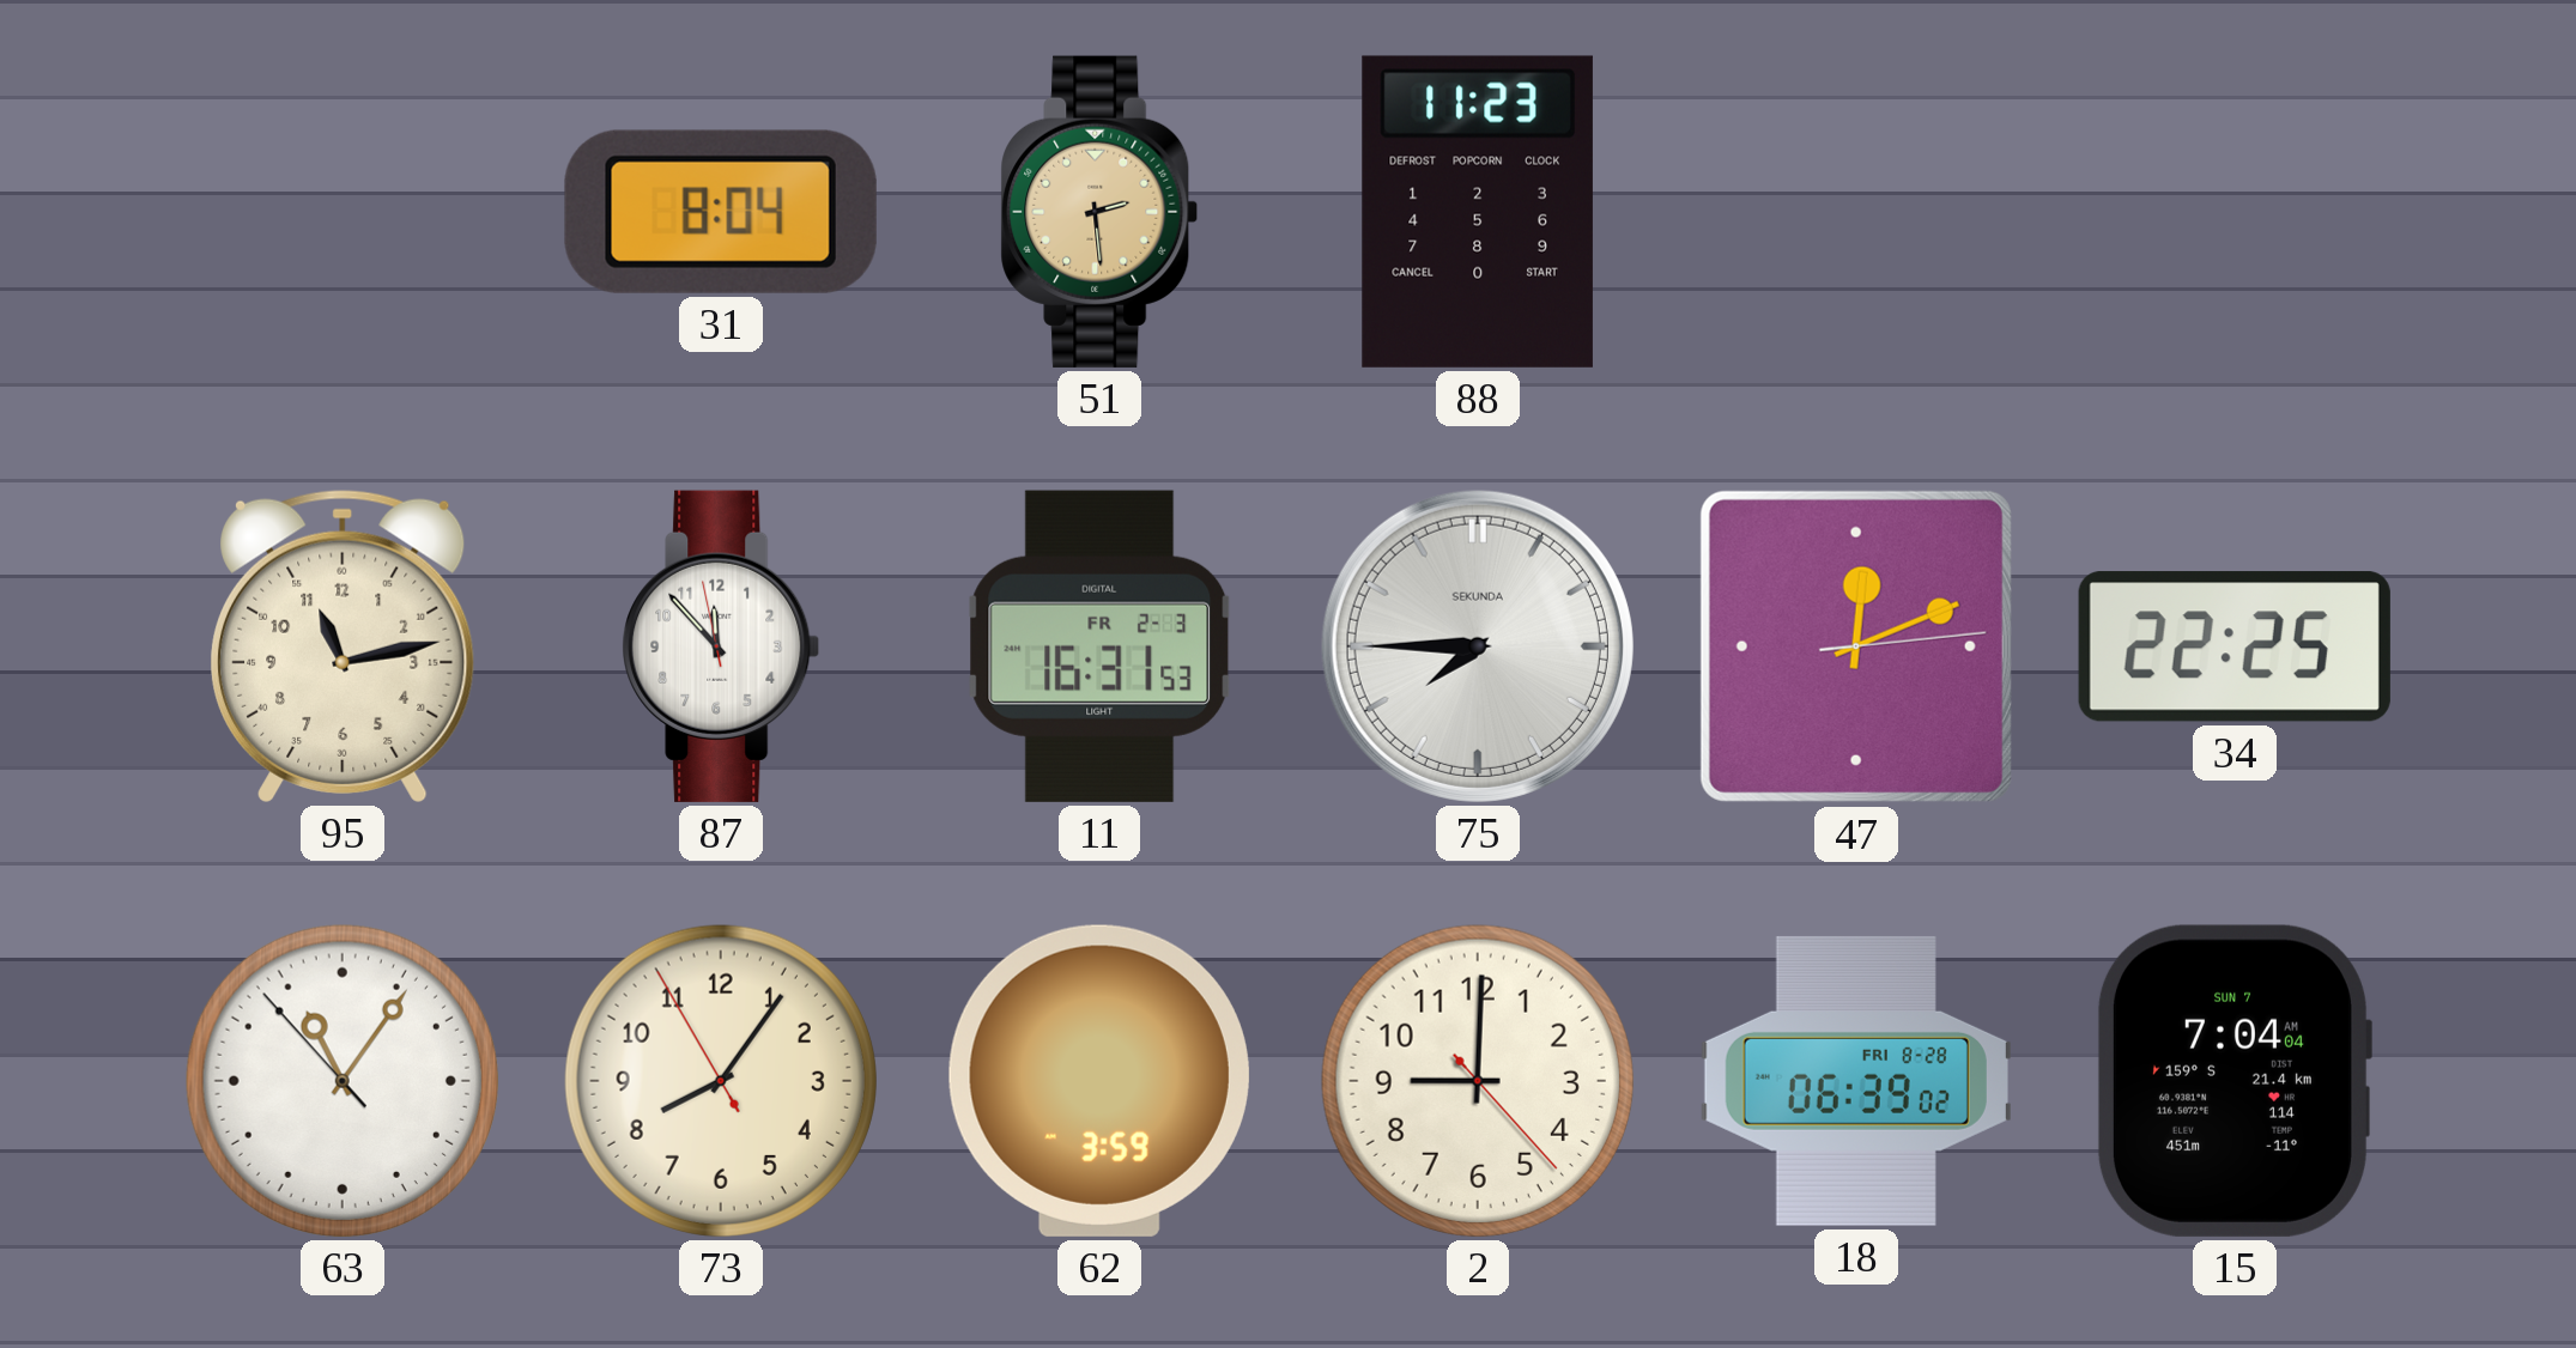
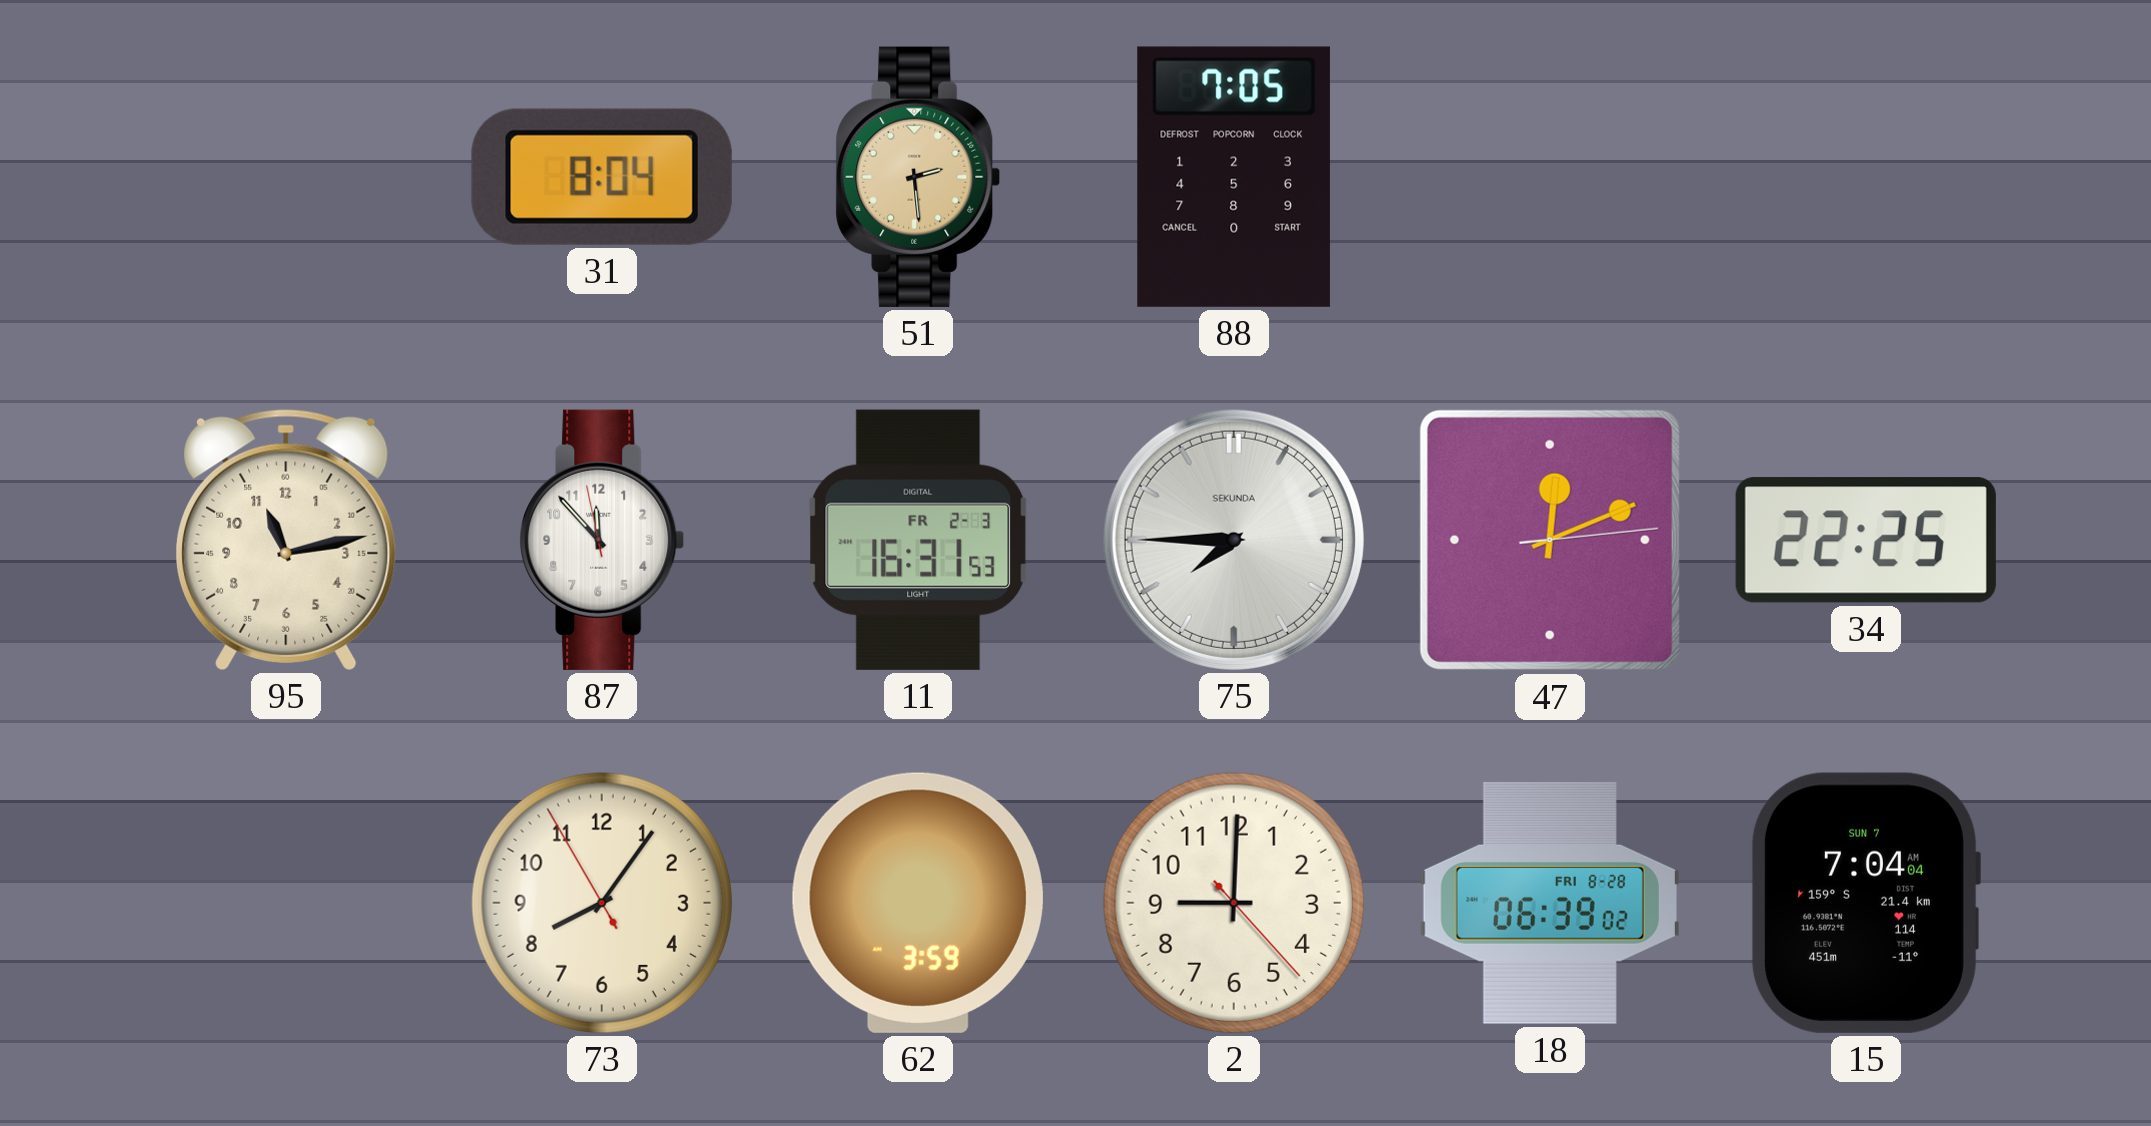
88: 11:23 -> 7:05
63: 11:05 -> none
